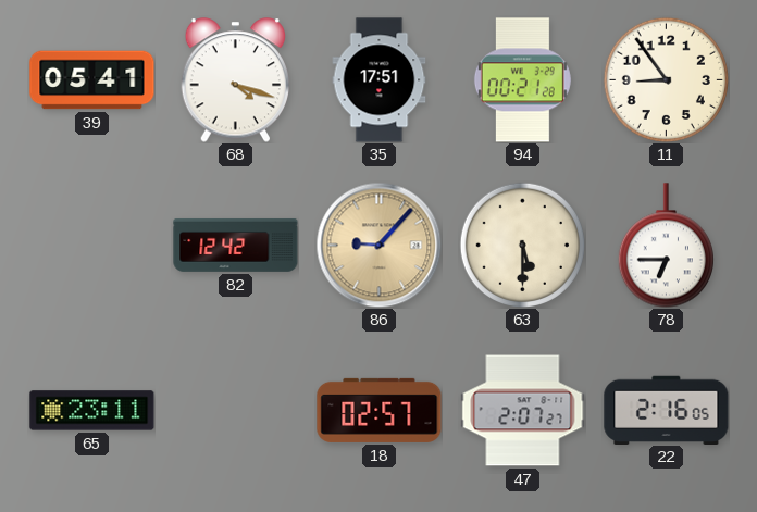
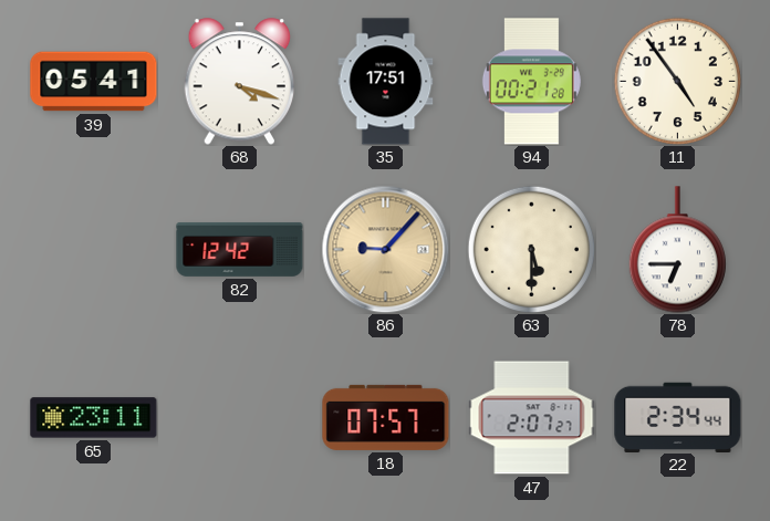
11: 8:54 -> 4:54
18: 02:57 -> 07:57
22: 2:16 -> 2:34
